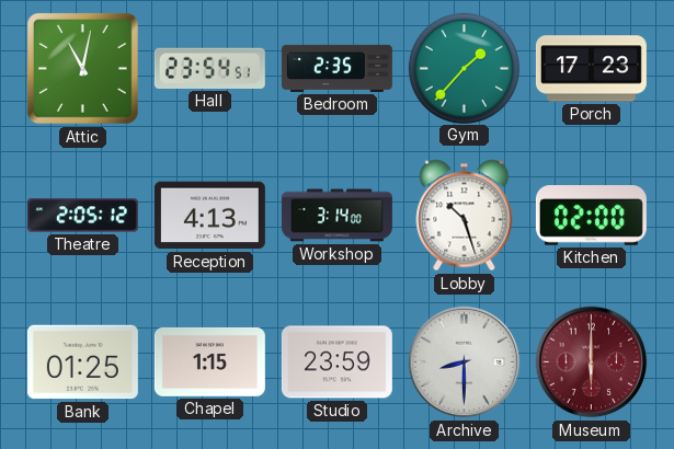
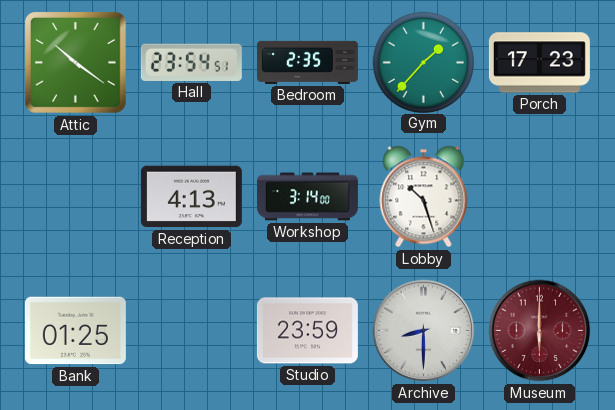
Attic: 11:02 -> 10:21
Theatre: 2:05 -> none
Kitchen: 02:00 -> none
Chapel: 1:15 -> none
